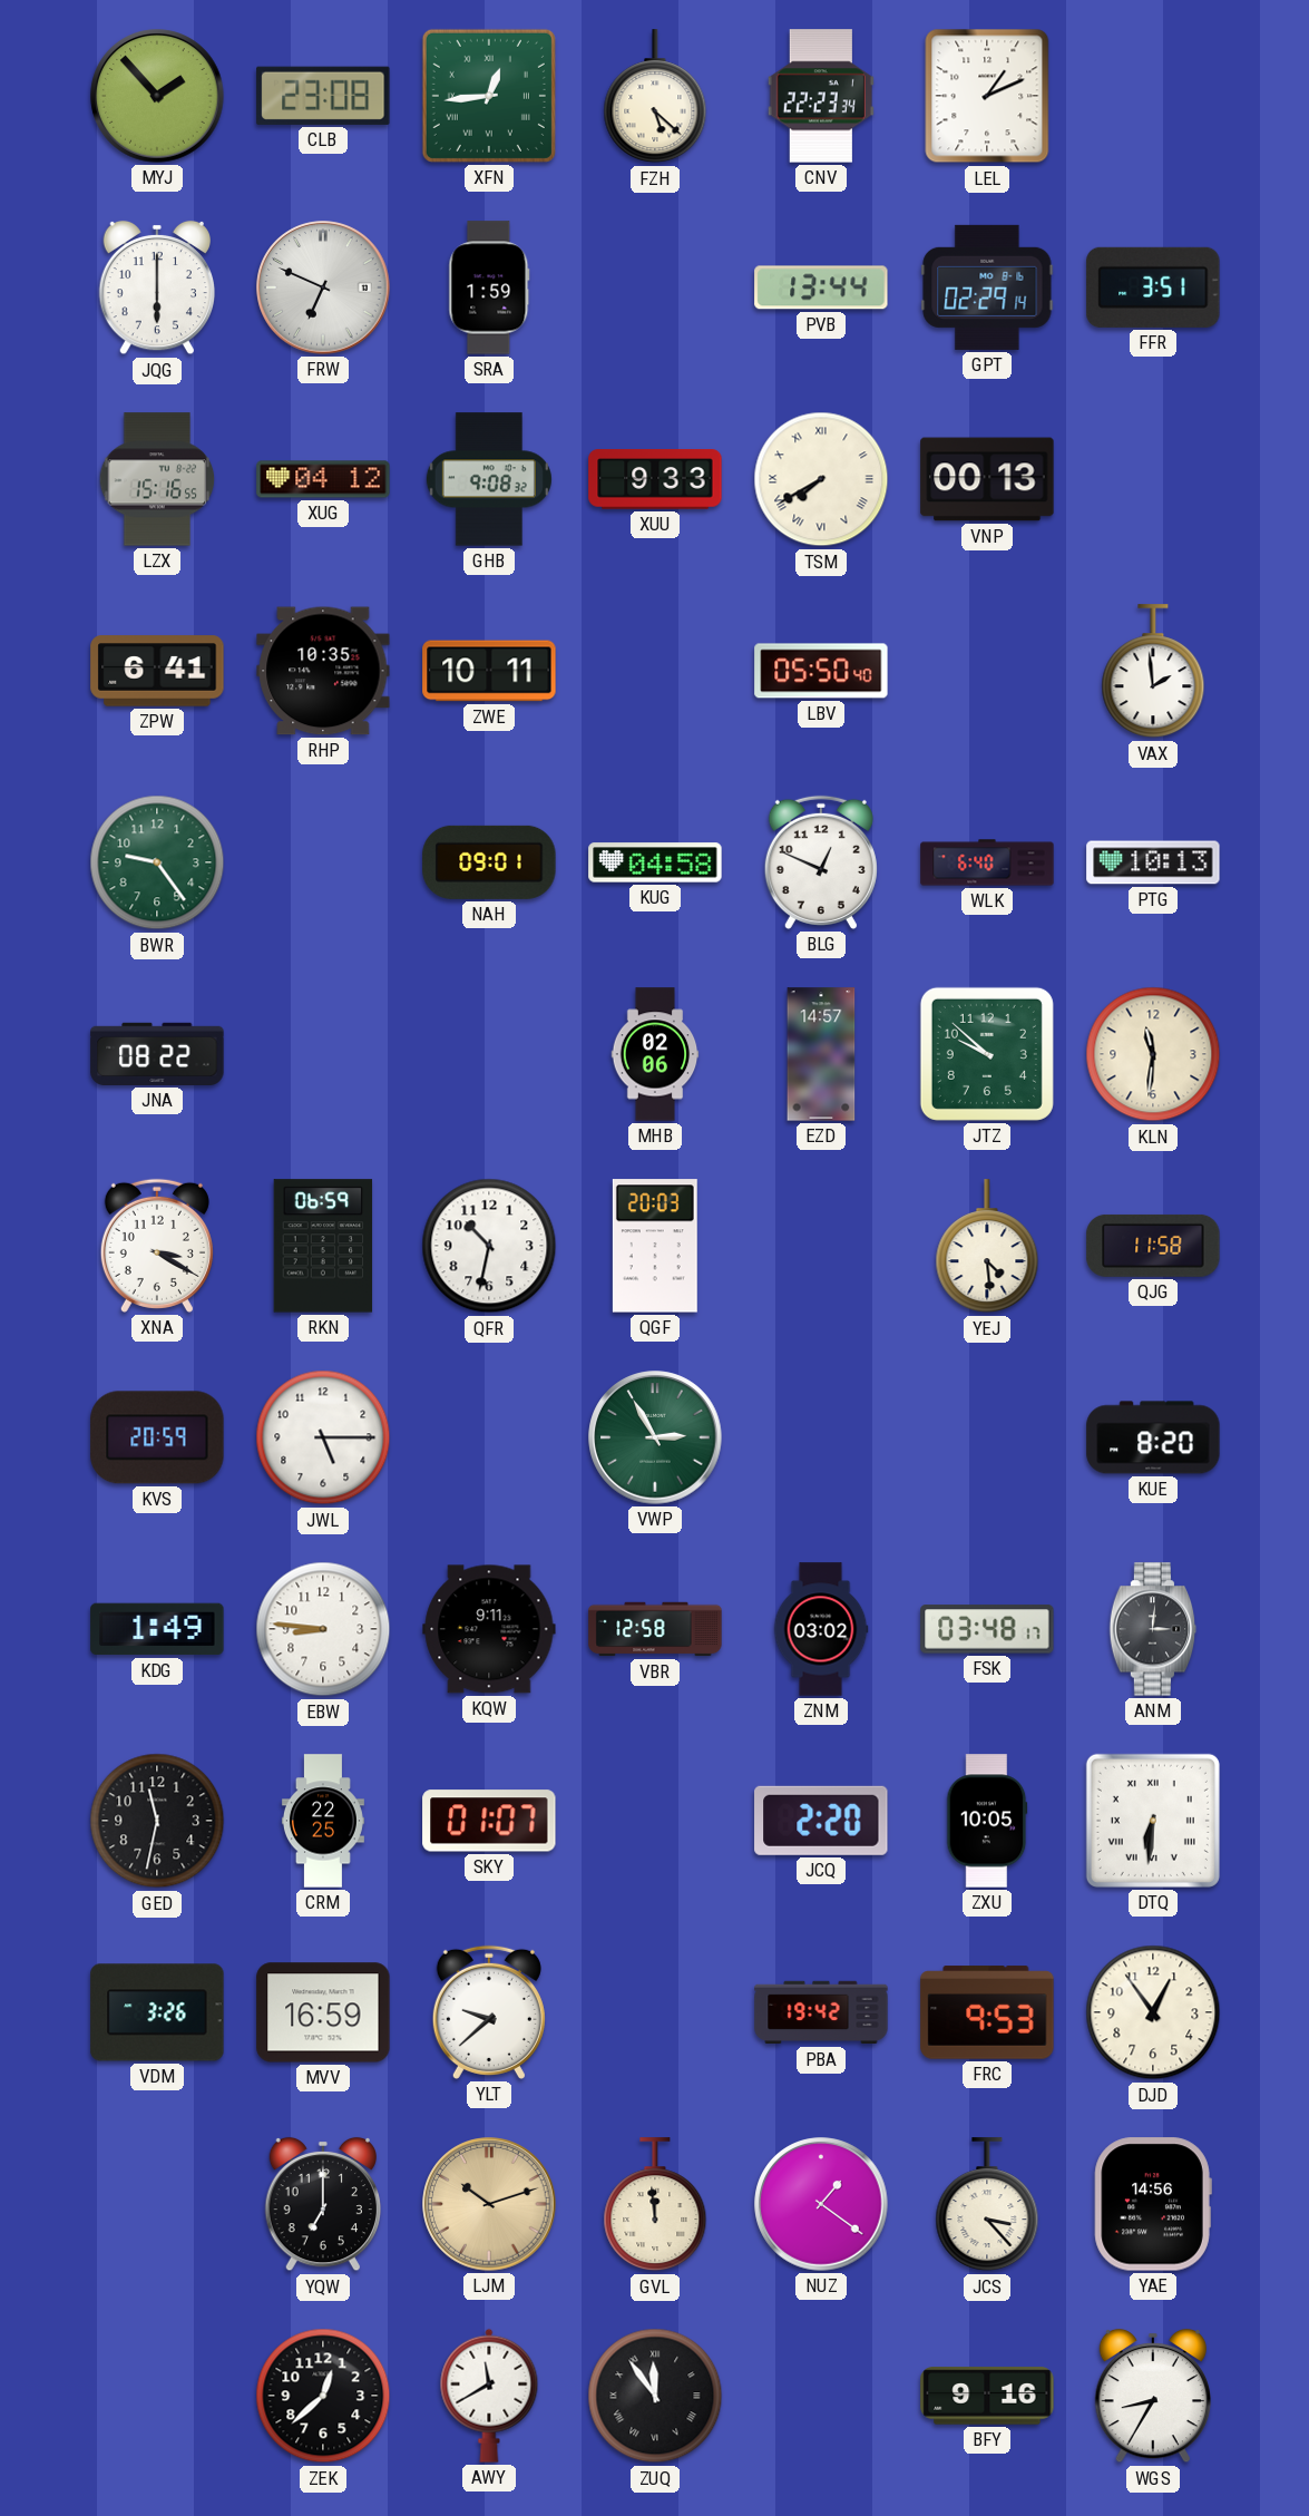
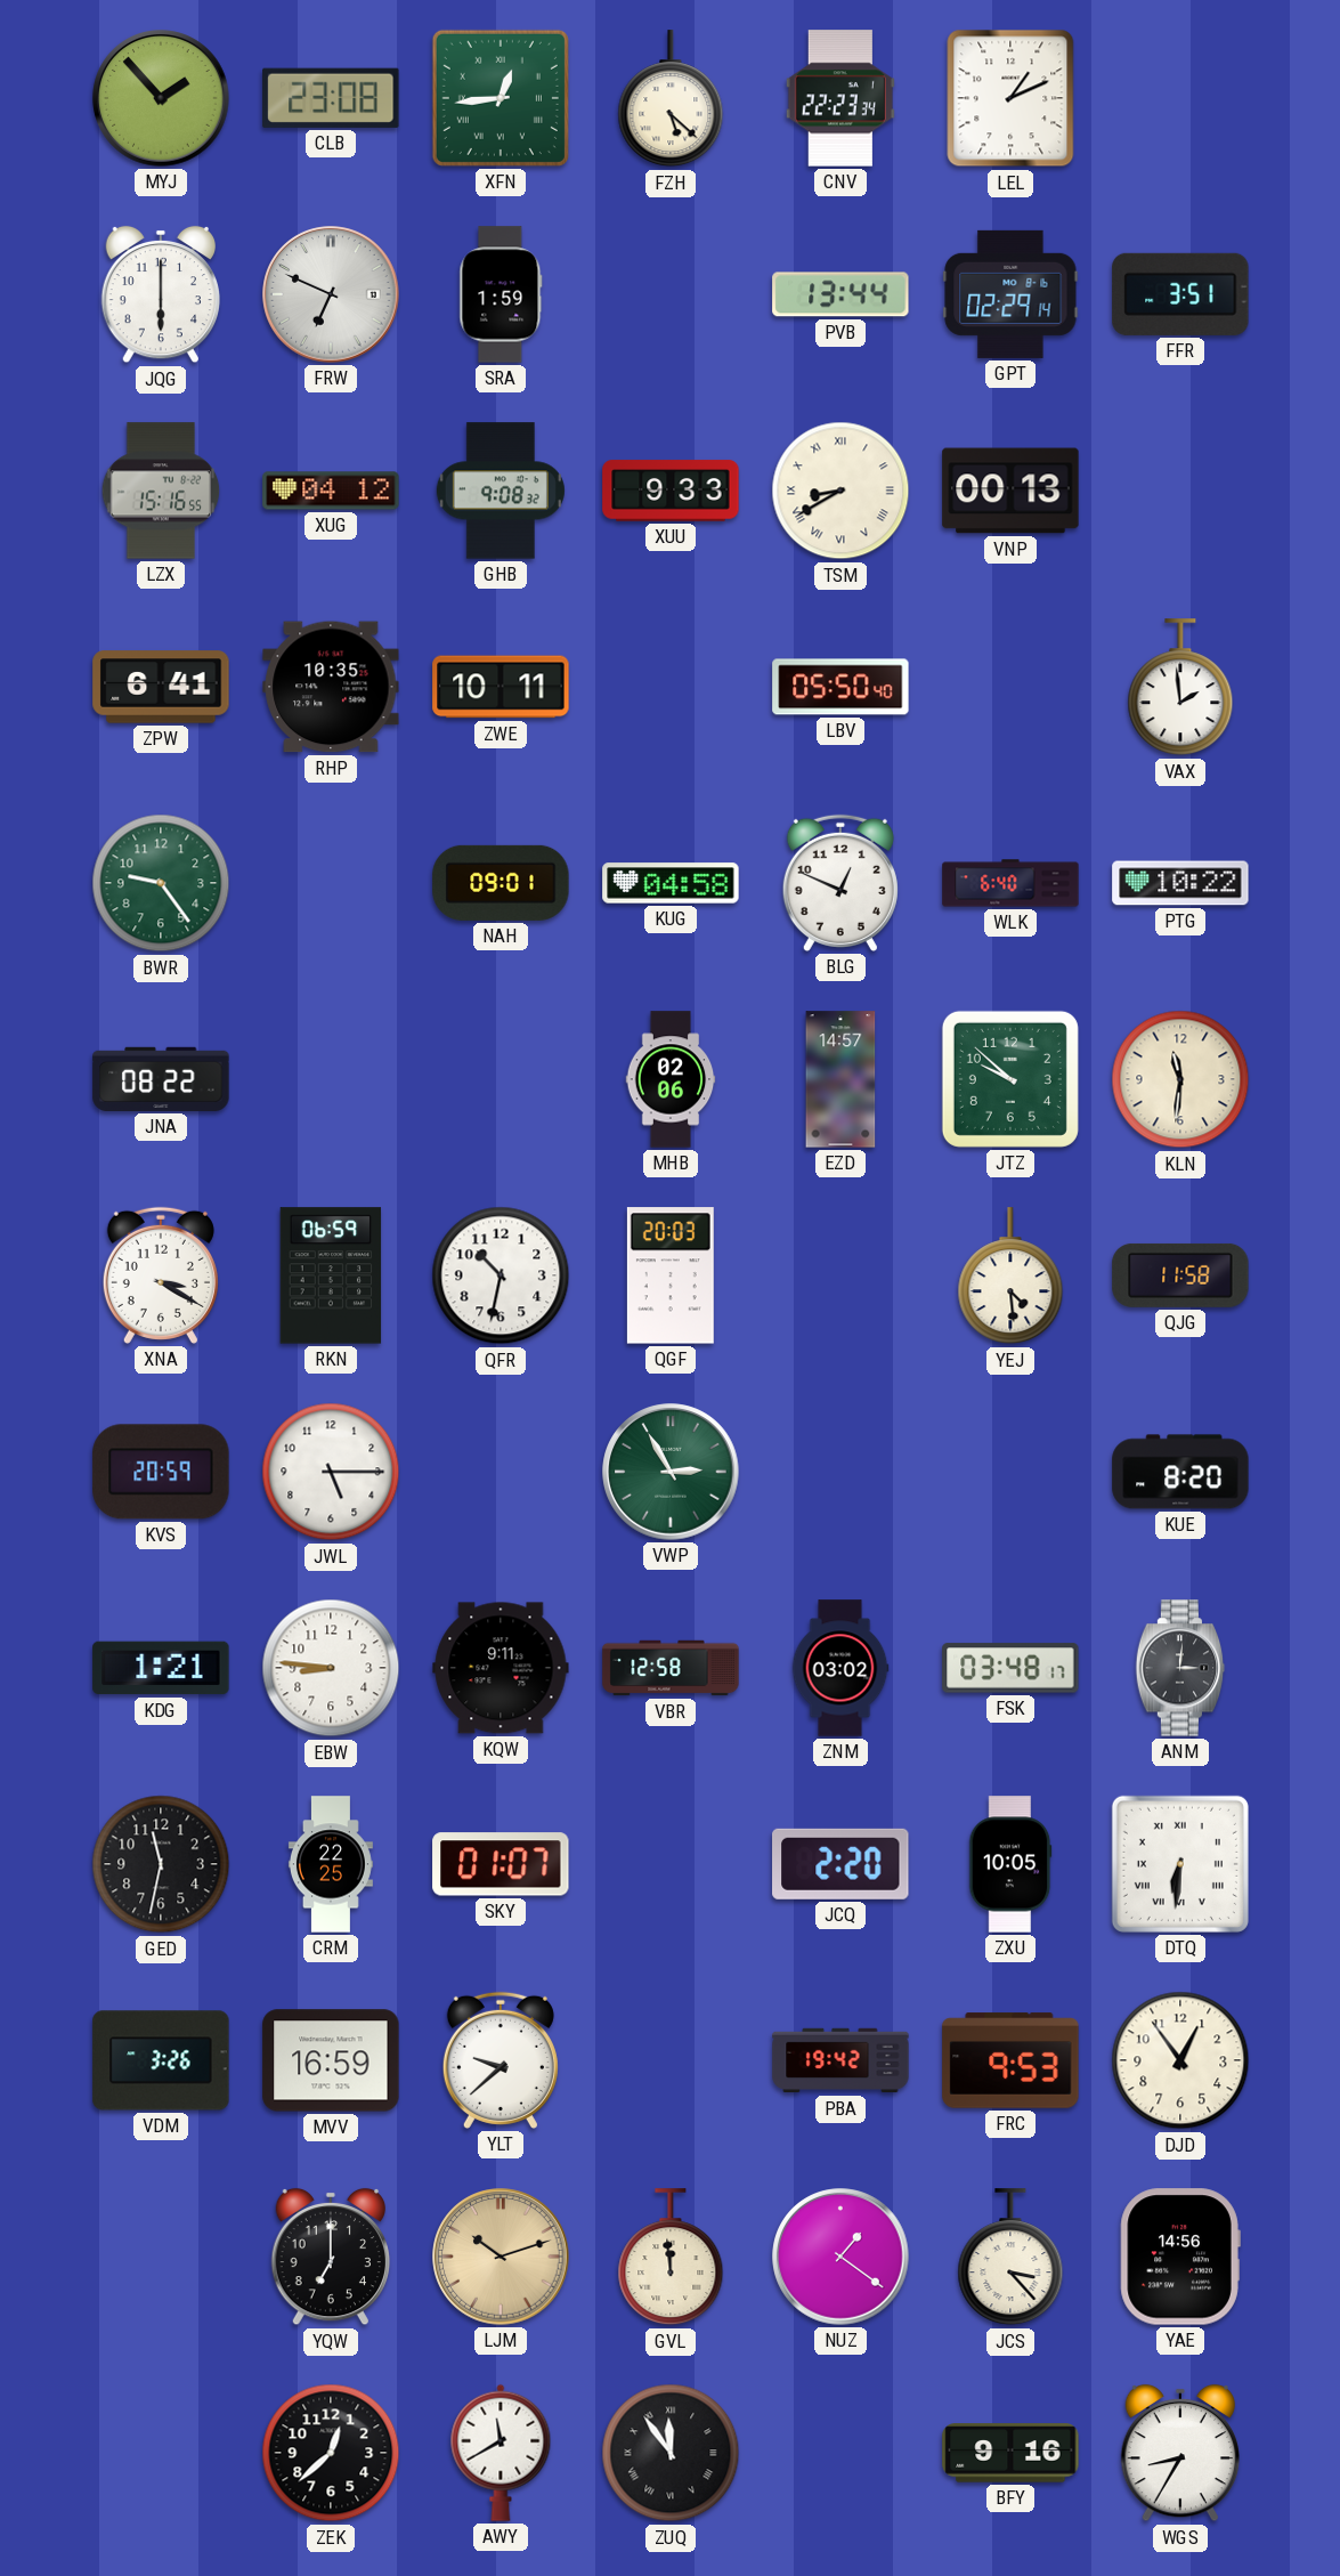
TSM: 7:40 -> 8:40
PTG: 10:13 -> 10:22
KDG: 1:49 -> 1:21
